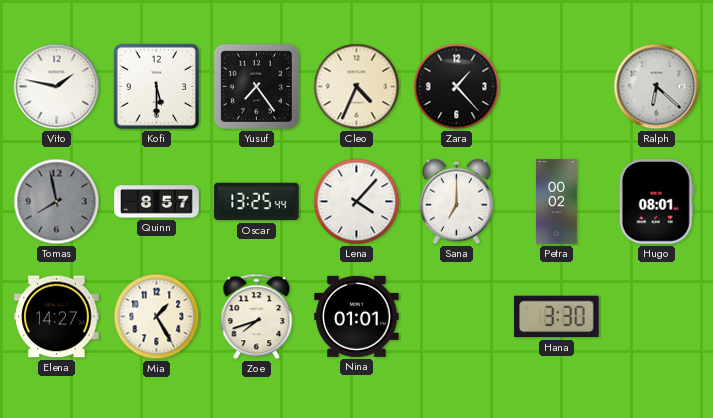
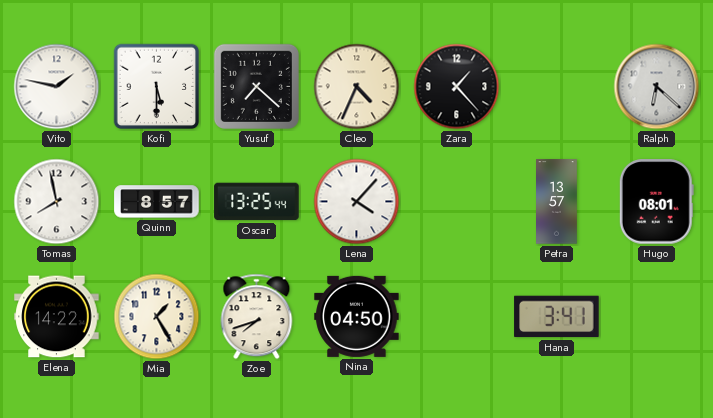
Yusuf: 7:24 -> 7:22
Tomas dial: grey -> white
Sana: 7:00 -> none
Petra: 00:02 -> 13:57
Elena: 14:27 -> 14:22
Nina: 01:01 -> 04:50
Hana: 3:30 -> 3:41
